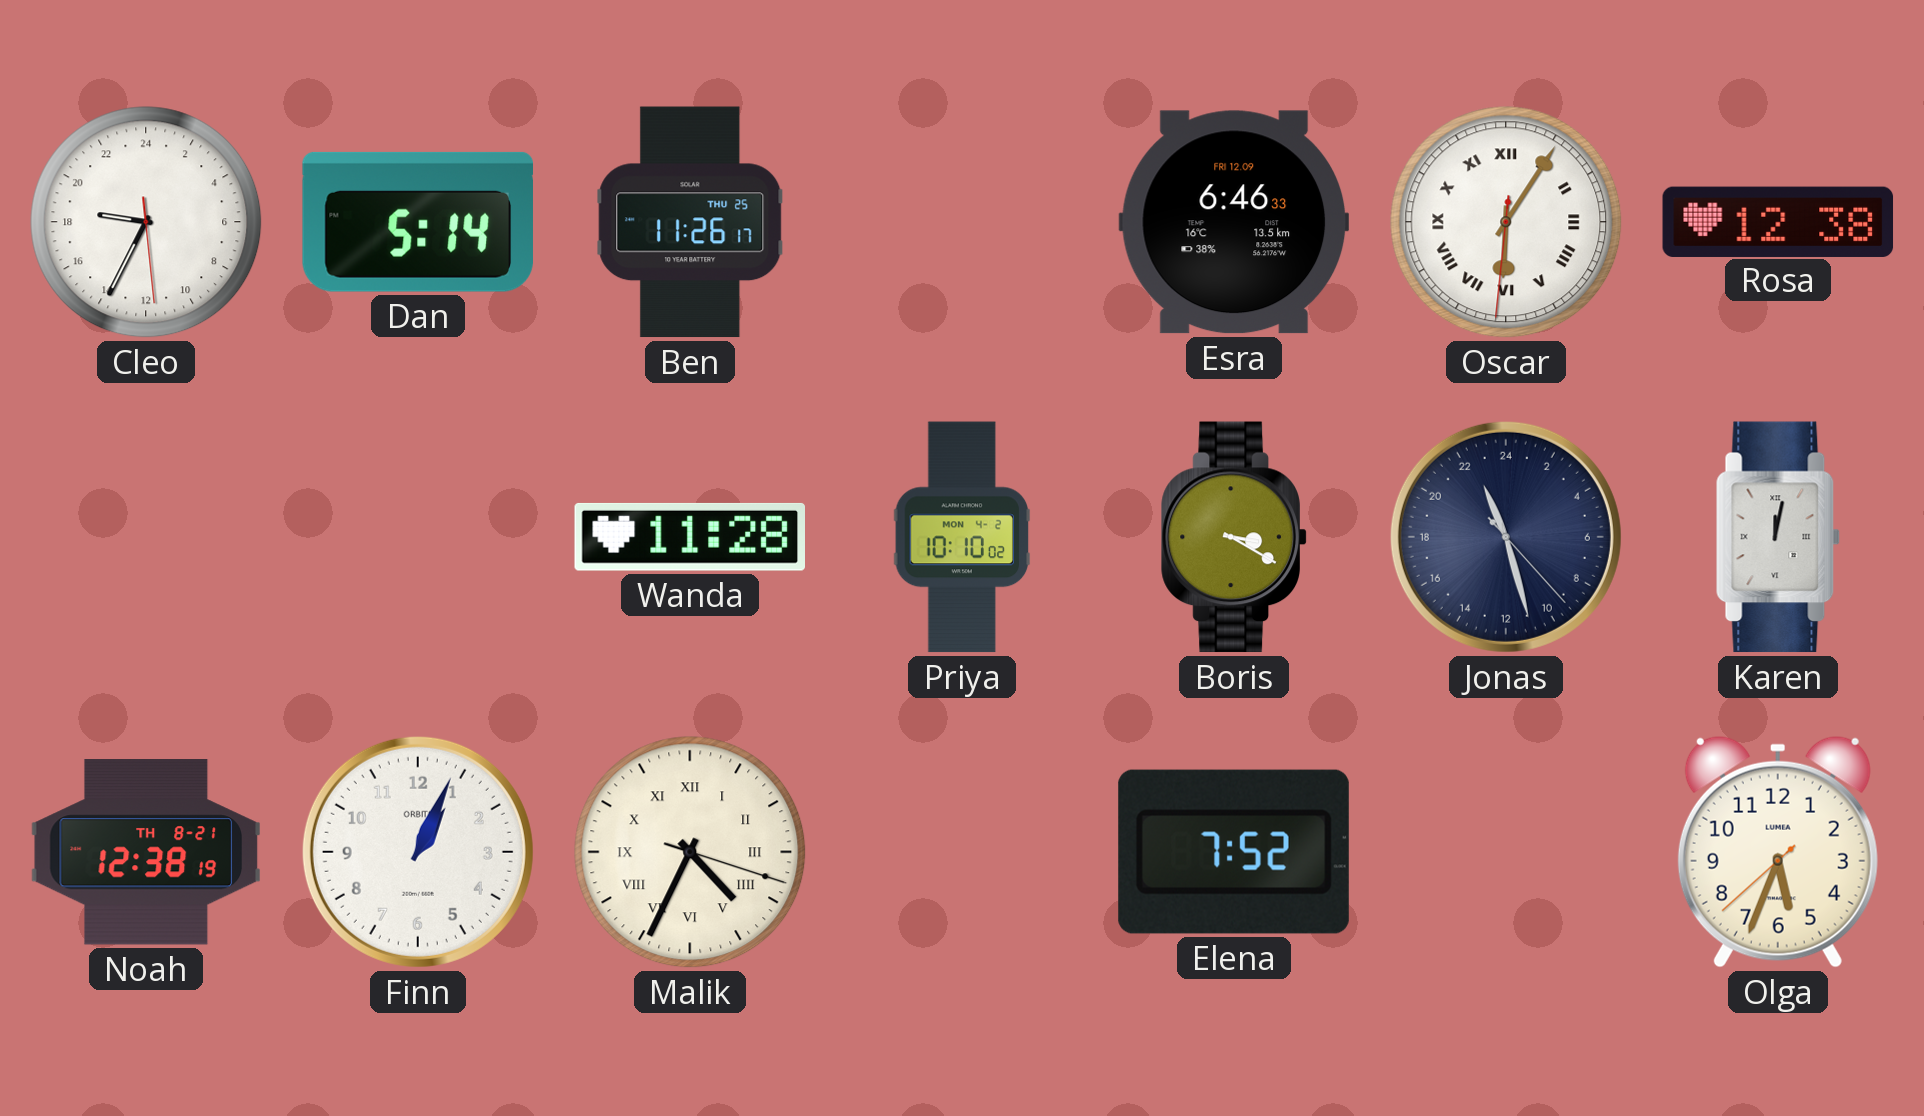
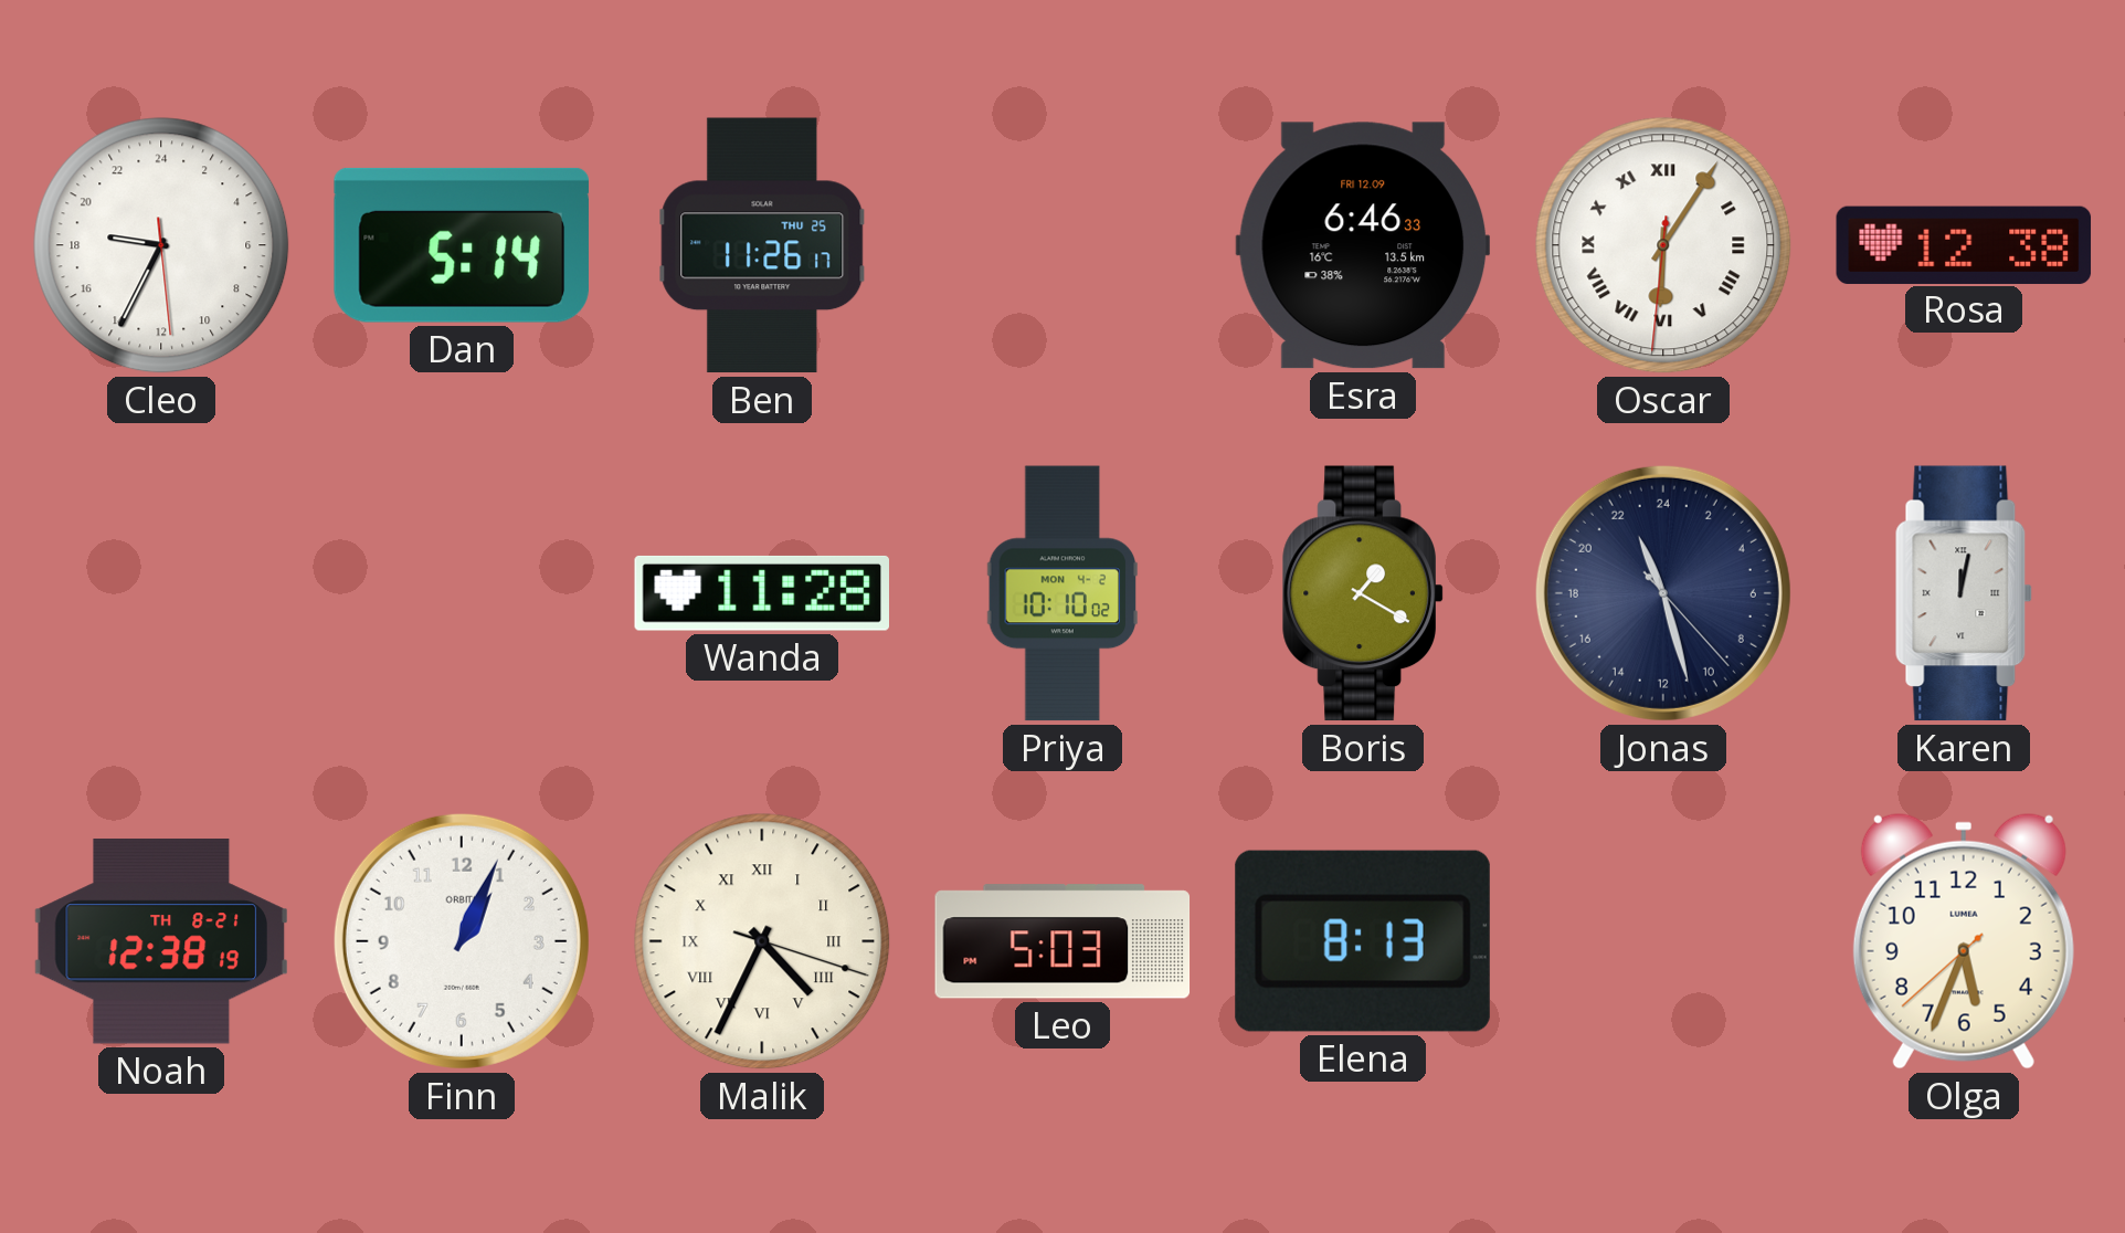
Boris: 3:20 -> 1:20
Leo: none -> 5:03
Elena: 7:52 -> 8:13
